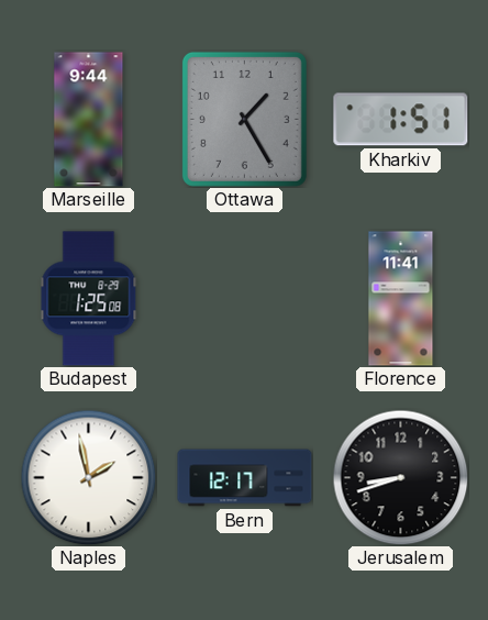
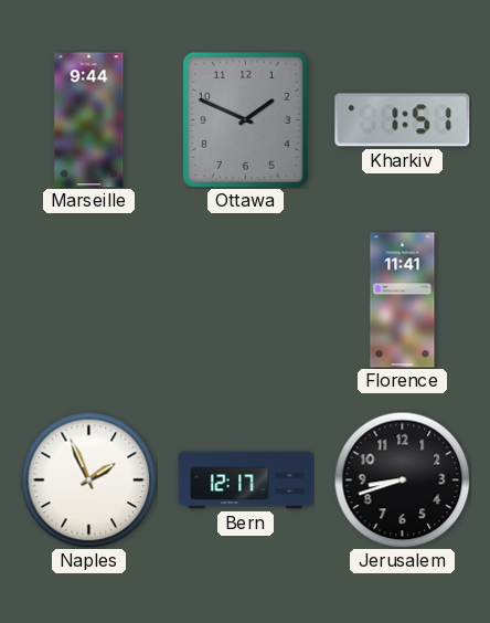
Ottawa: 1:25 -> 1:49
Budapest: 1:25 -> none
Naples: 1:58 -> 1:56
